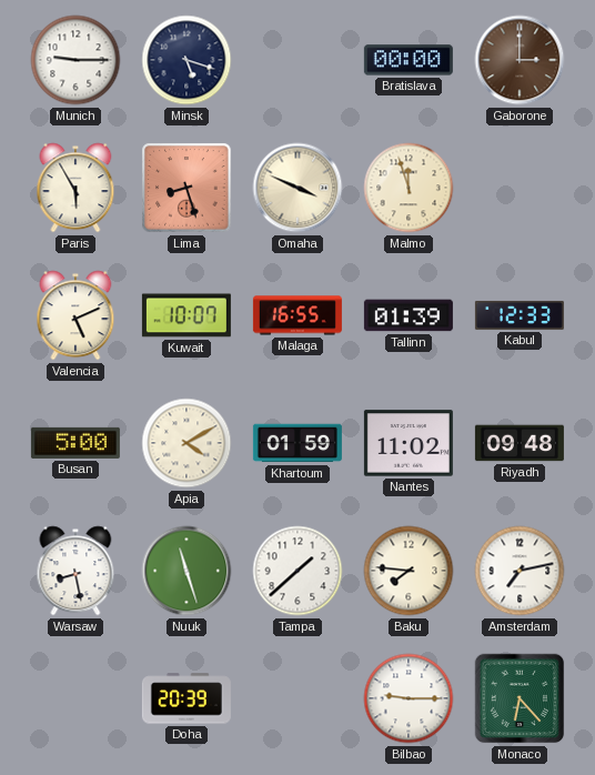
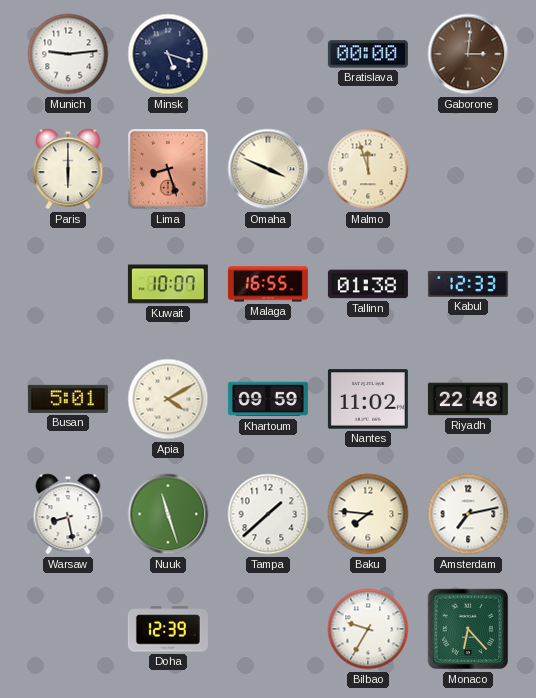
Munich: 9:15 -> 9:14
Gaborone: 3:00 -> 3:01
Paris: 5:55 -> 6:00
Valencia: 5:11 -> none
Tallinn: 01:39 -> 01:38
Busan: 5:00 -> 5:01
Khartoum: 01:59 -> 09:59
Riyadh: 09:48 -> 22:48
Doha: 20:39 -> 12:39
Bilbao: 9:15 -> 9:35
